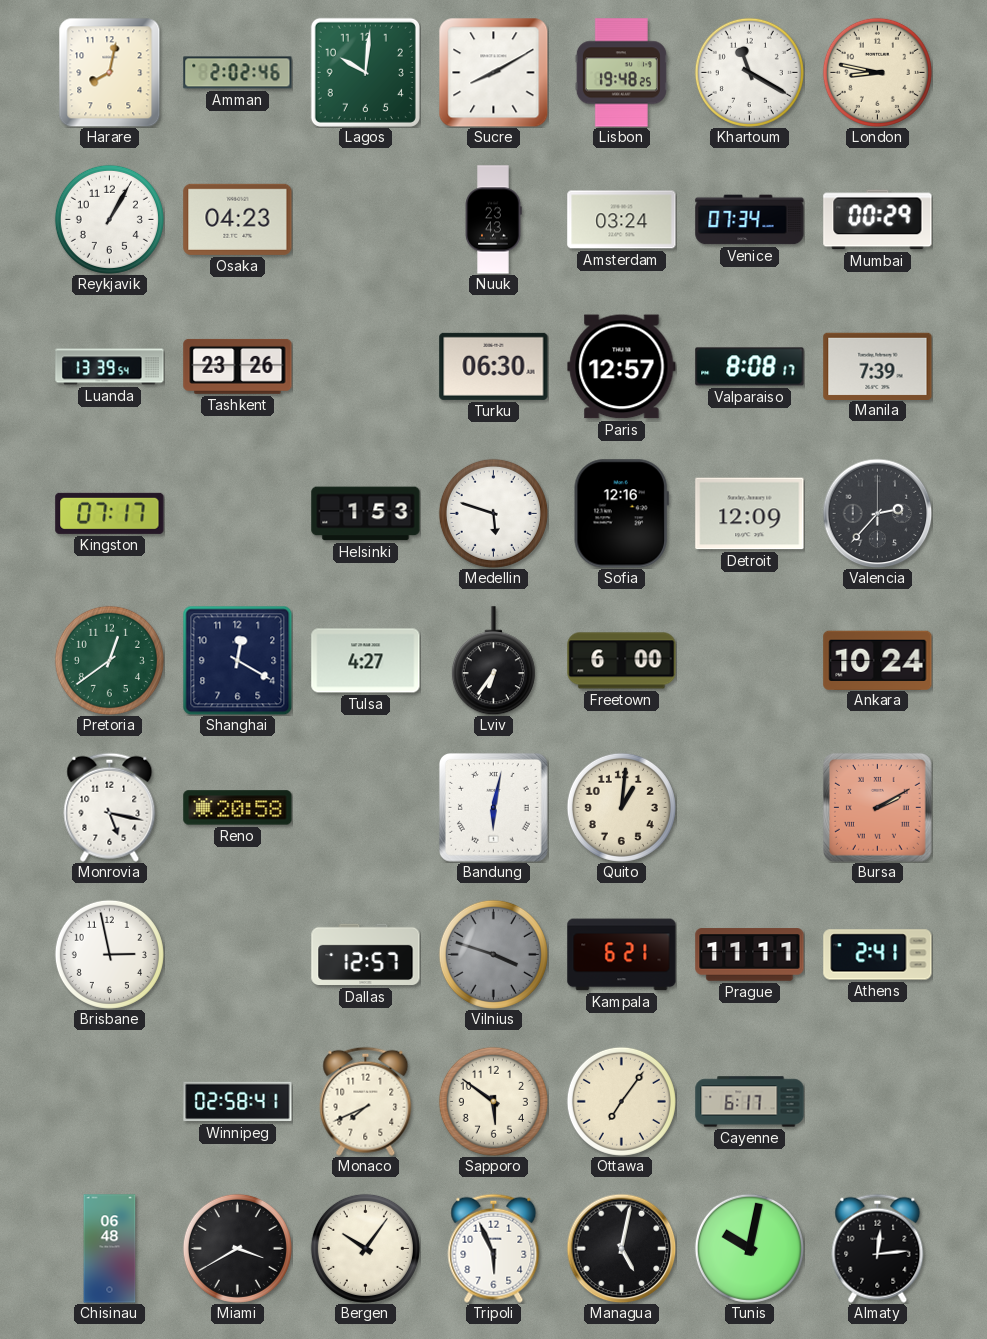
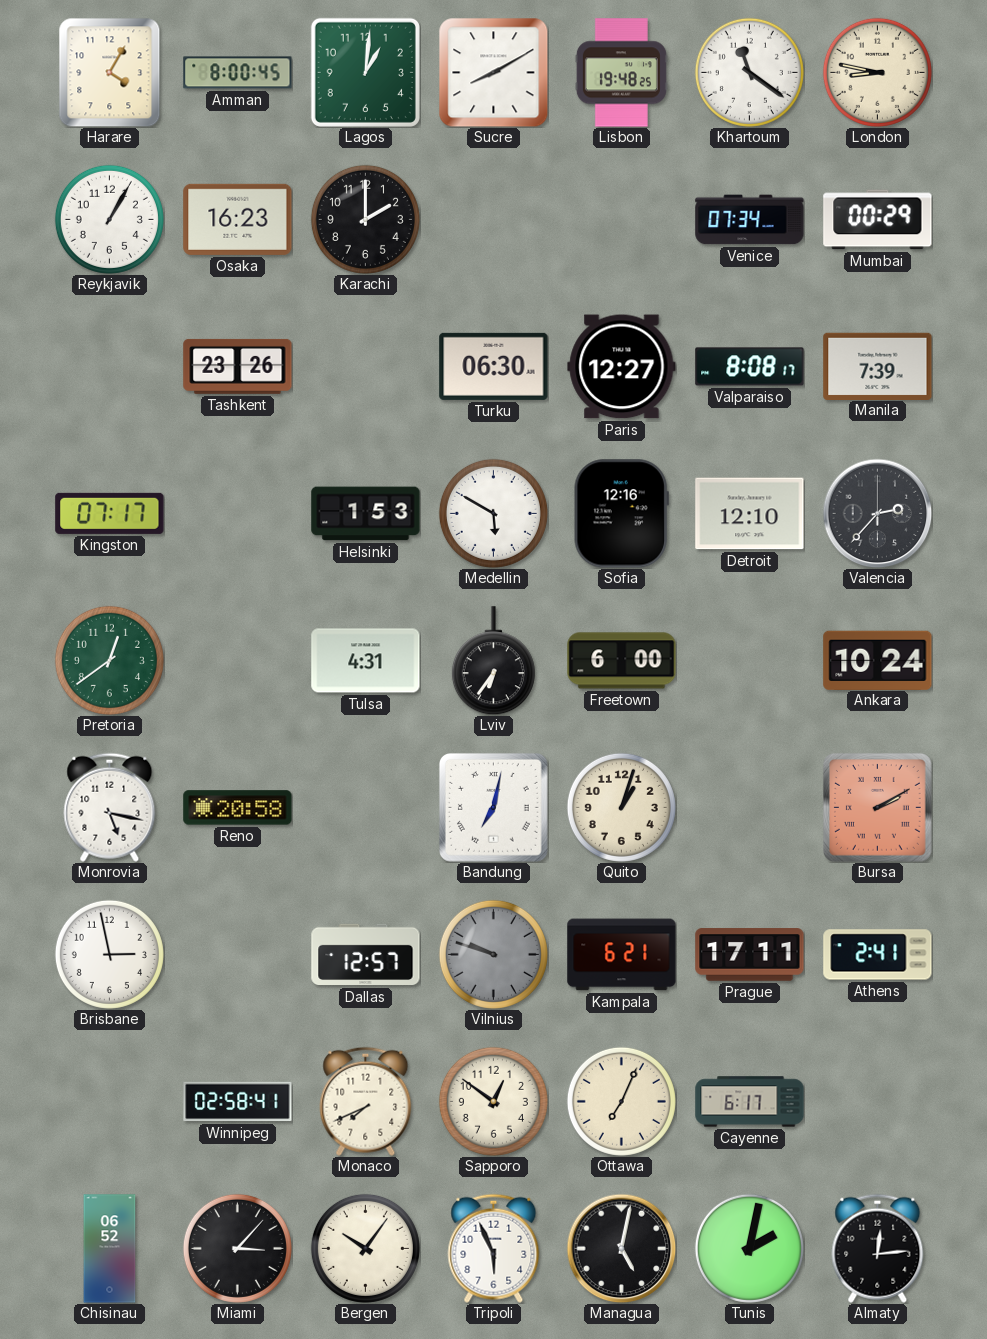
Harare: 8:02 -> 4:05
Amman: 2:02 -> 8:00
Lagos: 10:01 -> 1:01
Khartoum: 11:20 -> 11:21
Osaka: 04:23 -> 16:23
Karachi: none -> 2:00
Nuuk: 23:43 -> none
Amsterdam: 03:24 -> none
Luanda: 13:39 -> none
Paris: 12:57 -> 12:27
Medellin: 5:48 -> 5:50
Detroit: 12:09 -> 12:10
Shanghai: 12:20 -> none
Tulsa: 4:27 -> 4:31
Bandung: 6:02 -> 7:02
Quito: 1:01 -> 1:03
Vilnius: 3:48 -> 9:48
Prague: 11:11 -> 17:11
Sapporo: 5:51 -> 12:51
Ottawa: 7:06 -> 7:04
Chisinau: 06:48 -> 06:52
Miami: 3:40 -> 3:07
Tunis: 10:02 -> 2:02
